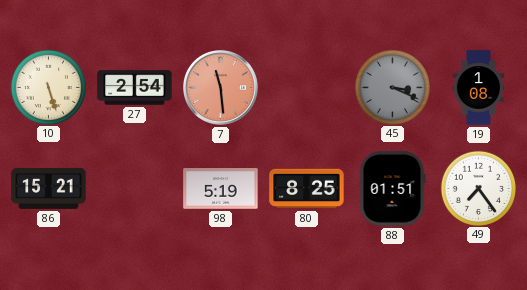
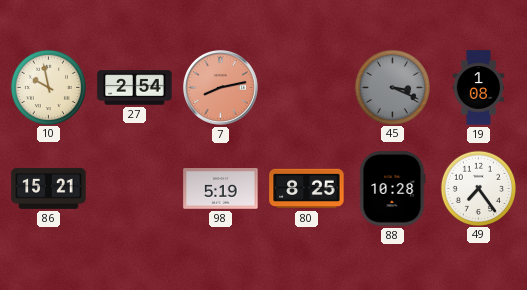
10: 5:27 -> 9:58
7: 11:29 -> 8:13
88: 01:51 -> 10:28
